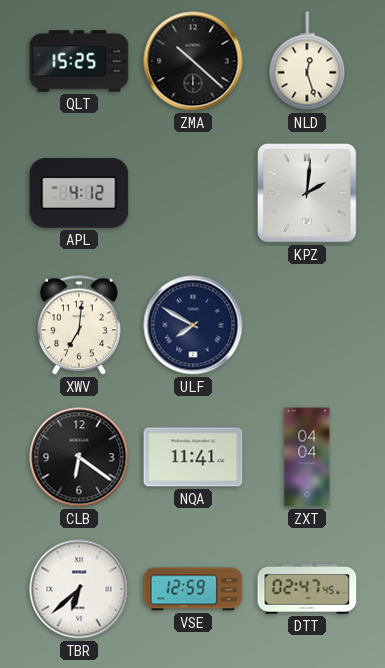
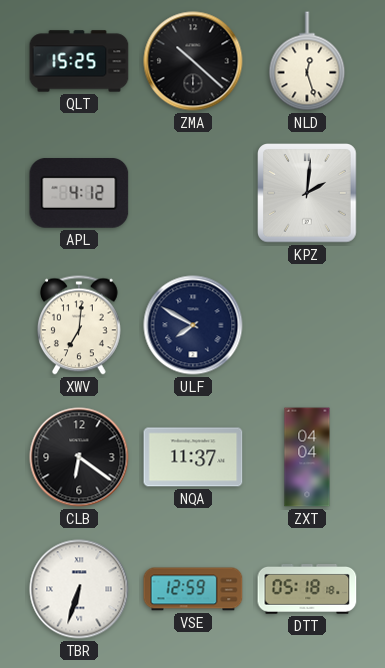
NQA: 11:41 -> 11:37
TBR: 6:38 -> 6:33
DTT: 02:47 -> 05:18
